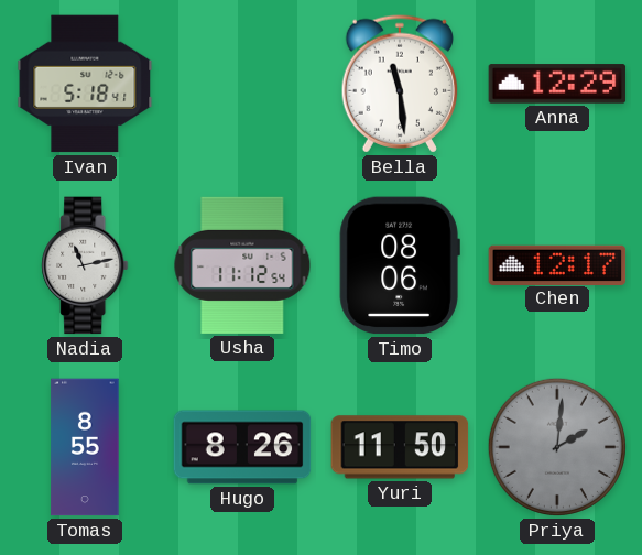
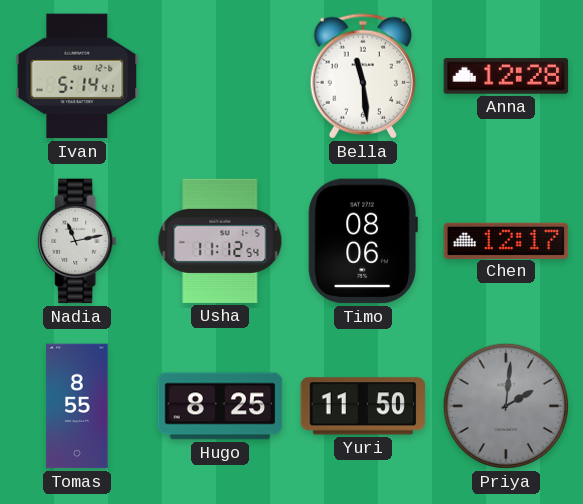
Ivan: 5:18 -> 5:14
Anna: 12:29 -> 12:28
Hugo: 8:26 -> 8:25
